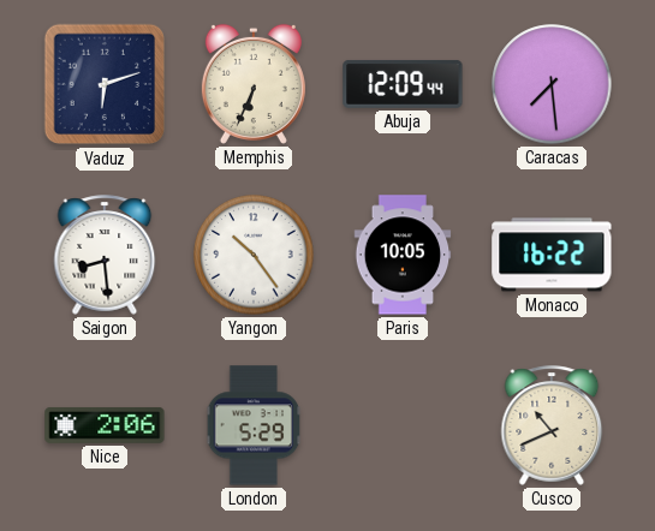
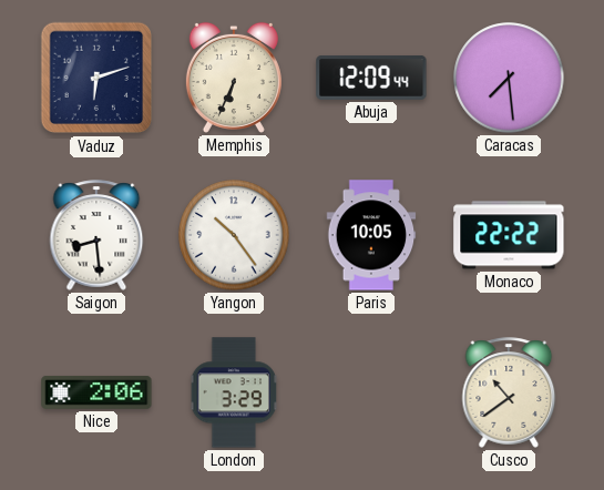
Monaco: 16:22 -> 22:22
London: 5:29 -> 3:29
Cusco: 10:41 -> 10:39
